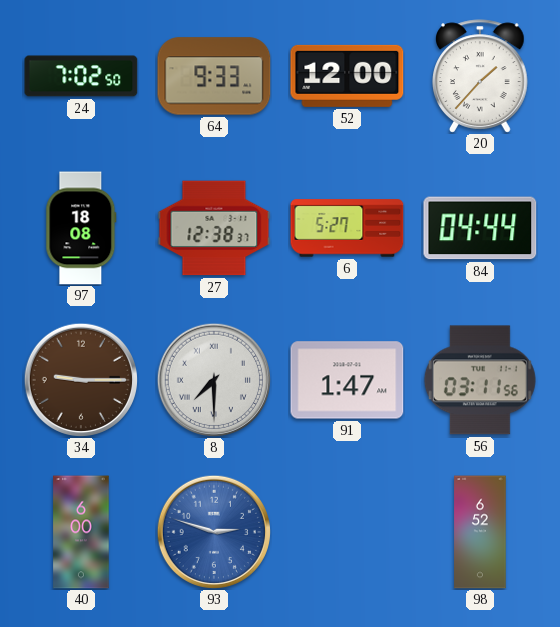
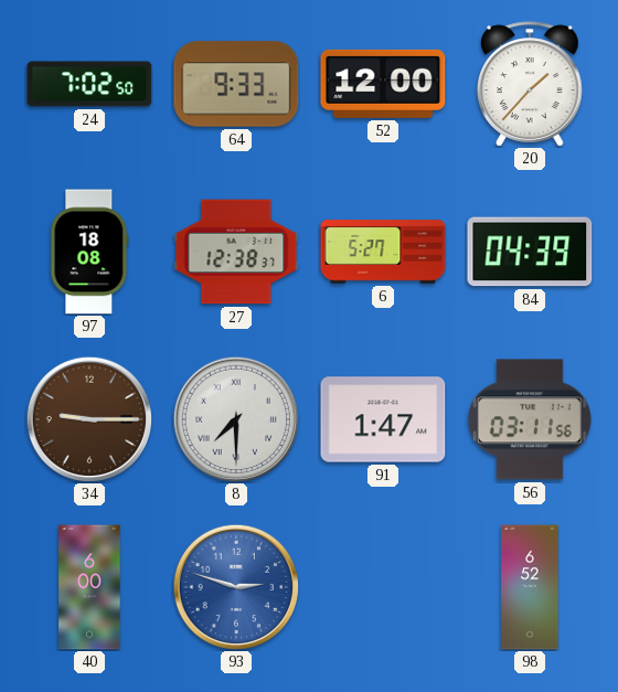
84: 04:44 -> 04:39
